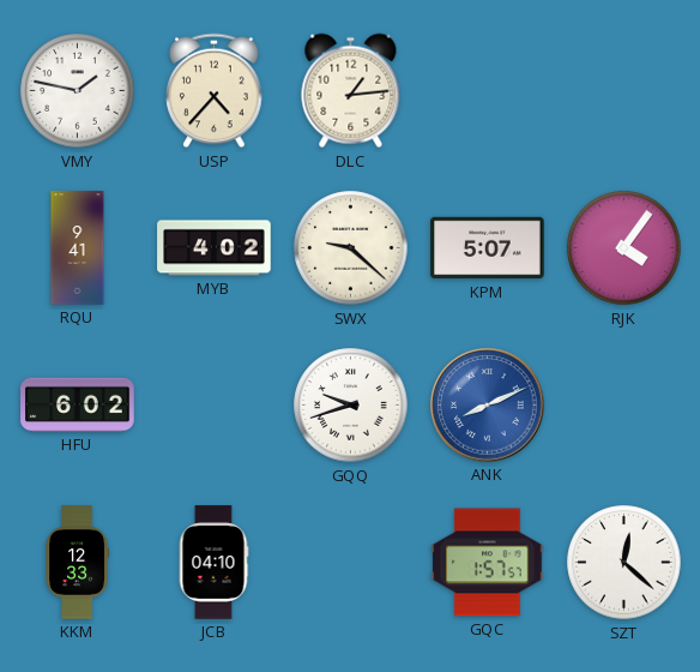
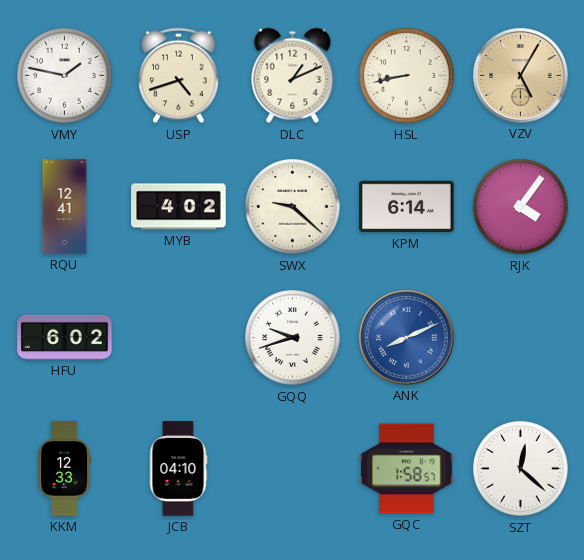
USP: 4:37 -> 4:42
DLC: 1:14 -> 1:11
HSL: none -> 8:43
VZV: none -> 5:05
RQU: 9:41 -> 12:41
KPM: 5:07 -> 6:14
GQC: 1:57 -> 1:58
